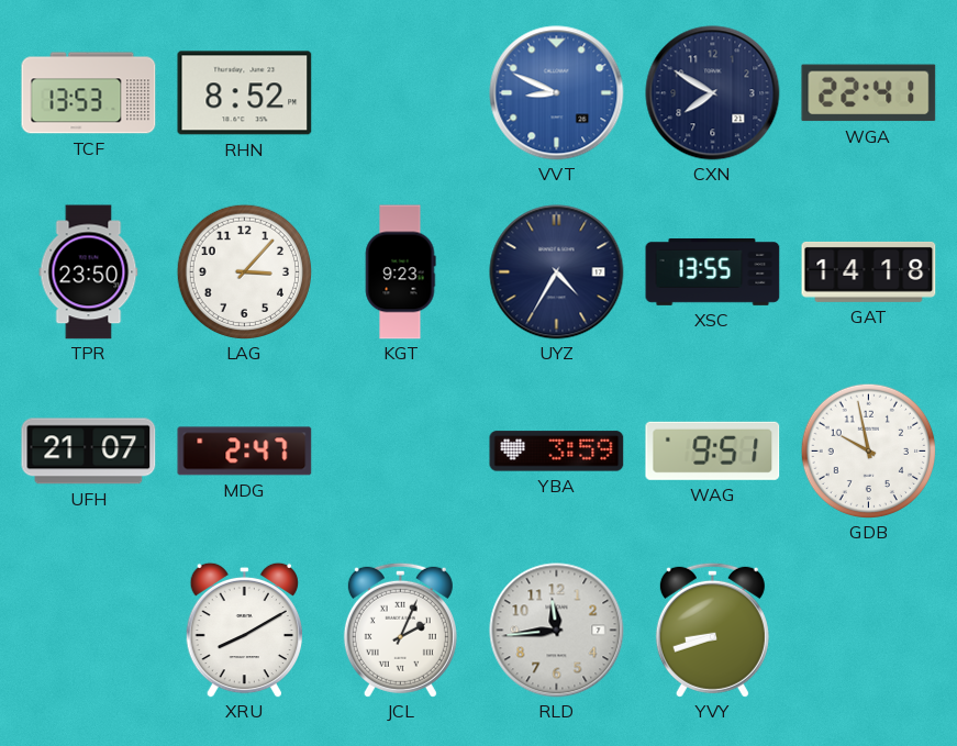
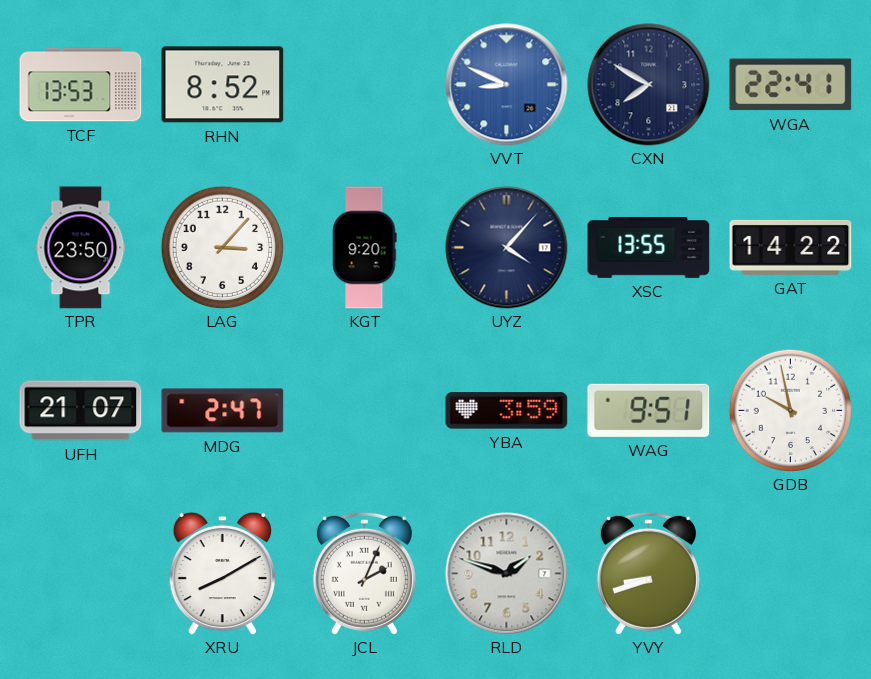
KGT: 9:23 -> 9:20
UYZ: 4:35 -> 4:07
GAT: 14:18 -> 14:22
RLD: 11:44 -> 1:48
